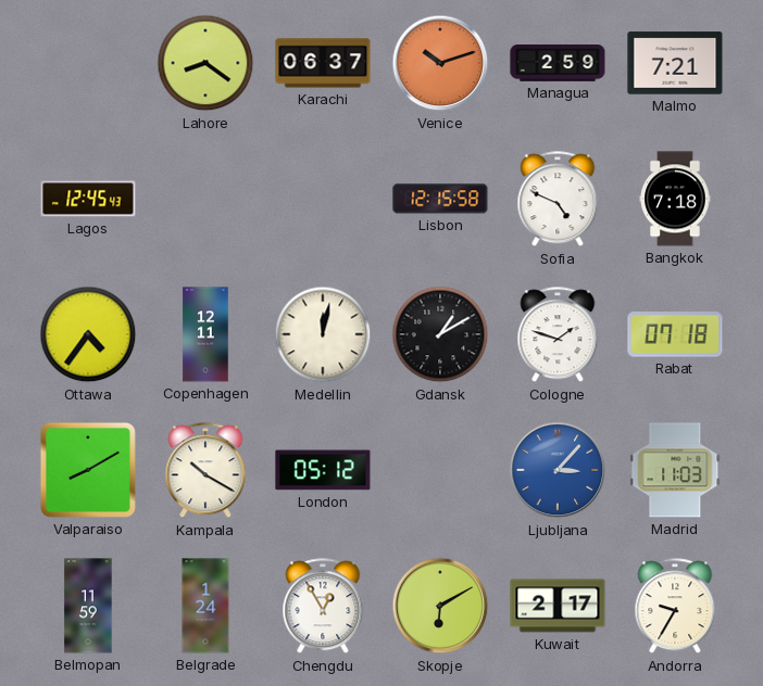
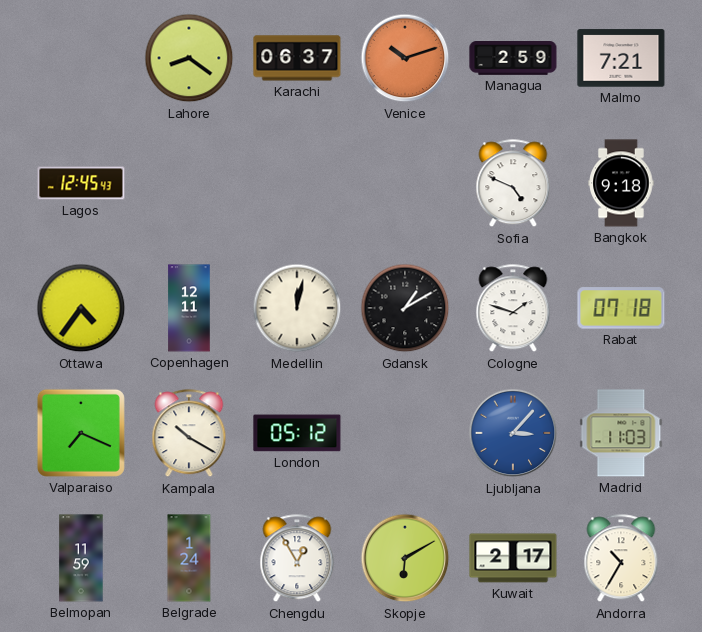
Lisbon: 12:15 -> none
Bangkok: 7:18 -> 9:18
Valparaiso: 8:10 -> 7:19
Andorra: 9:35 -> 10:35
